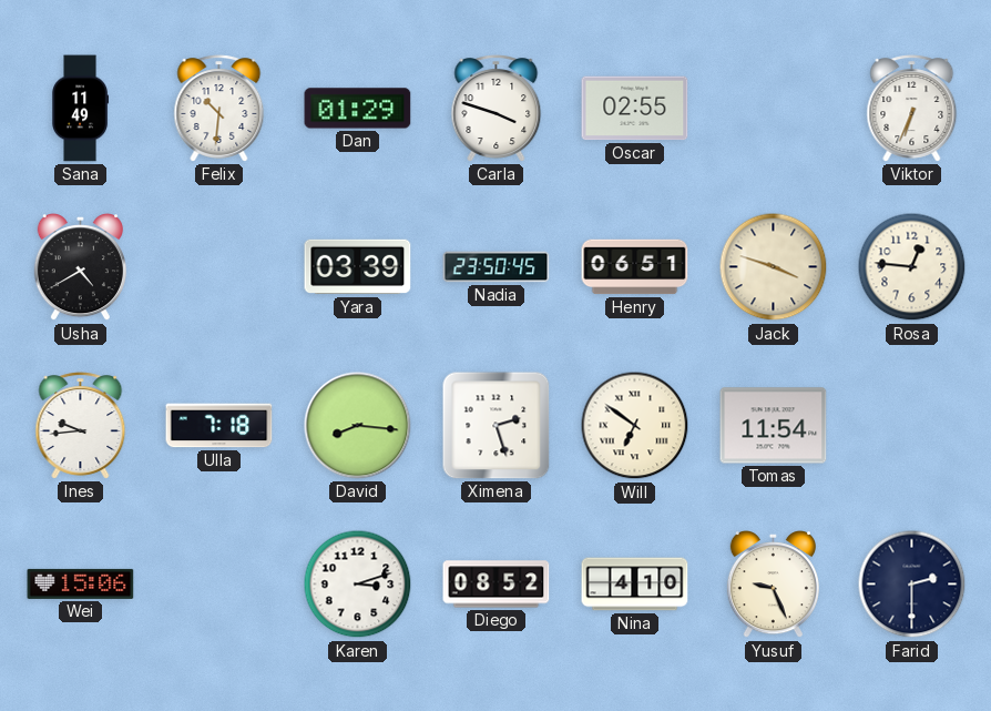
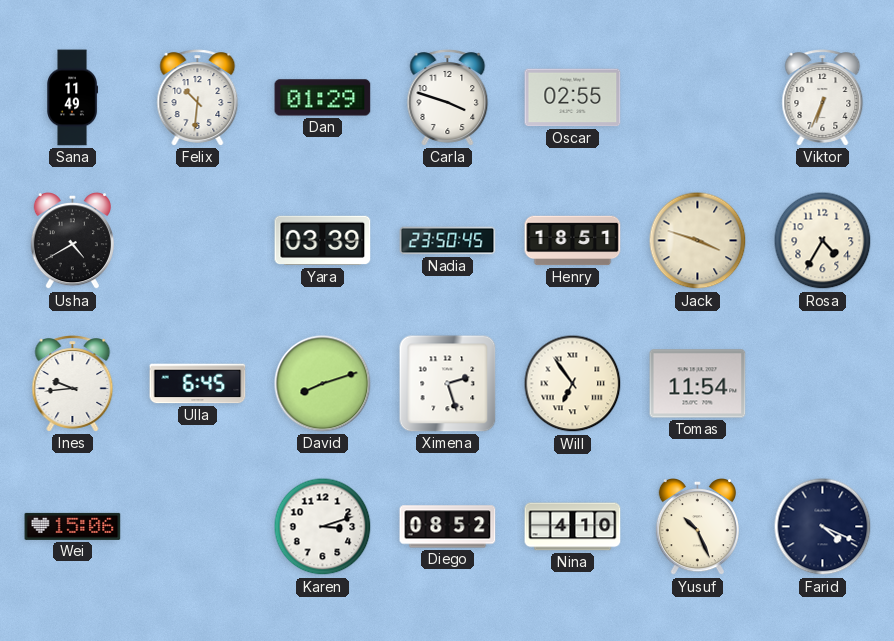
Henry: 06:51 -> 18:51
Rosa: 12:46 -> 4:35
Ulla: 7:18 -> 6:45
David: 8:16 -> 8:12
Will: 6:51 -> 6:54
Yusuf: 9:26 -> 10:26
Farid: 2:30 -> 4:19
